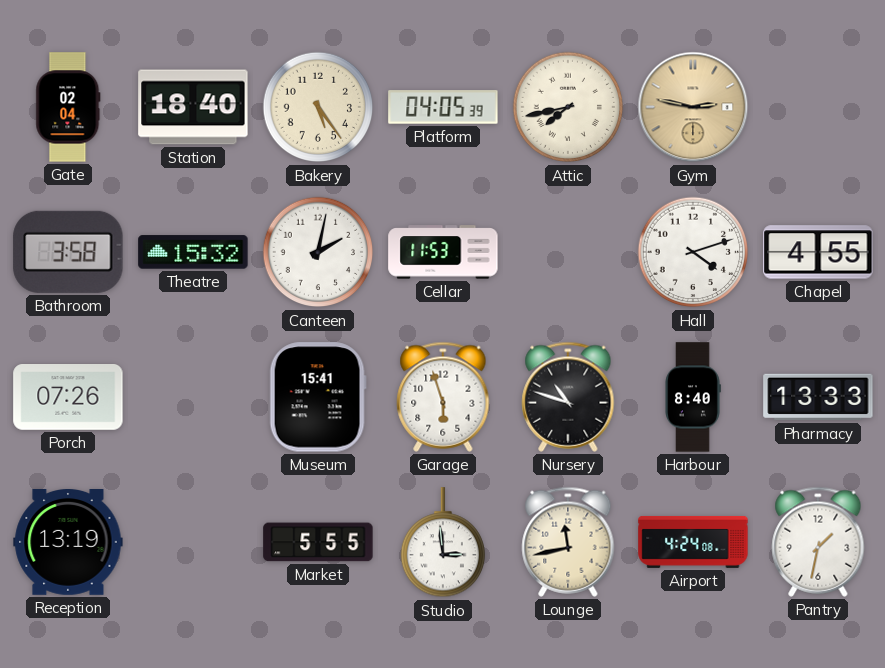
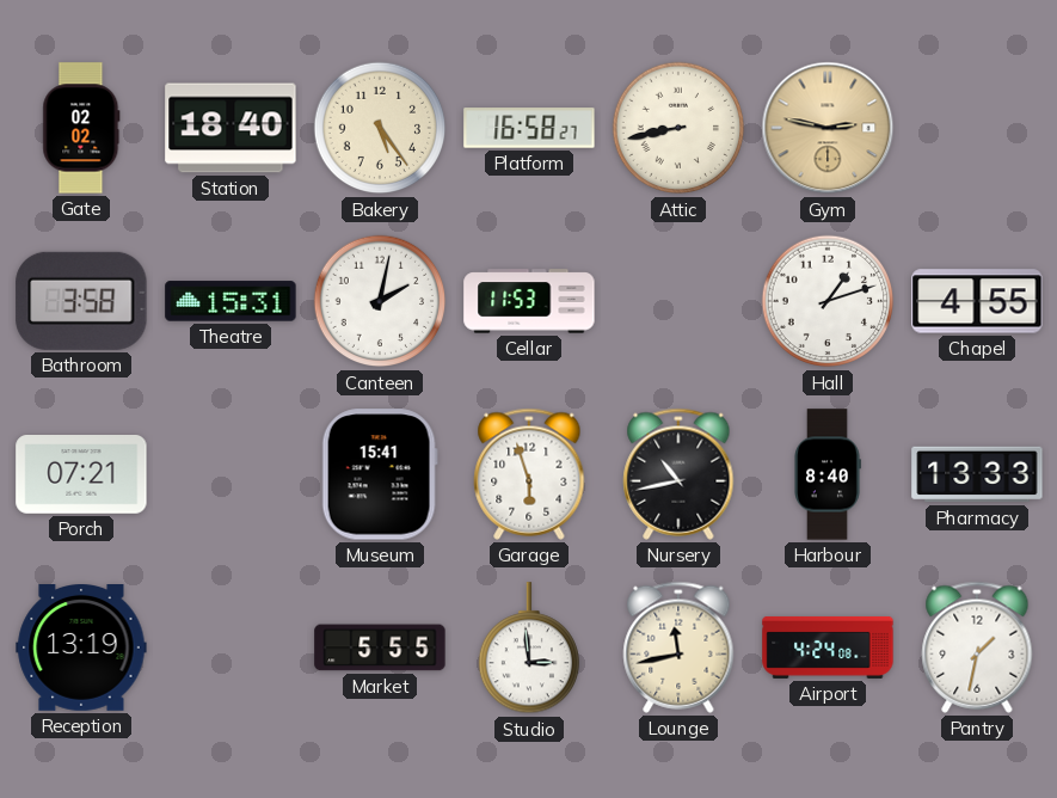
Gate: 02:04 -> 02:02
Platform: 04:05 -> 16:58
Attic: 7:43 -> 8:43
Theatre: 15:32 -> 15:31
Hall: 4:12 -> 1:12
Porch: 07:26 -> 07:21
Nursery: 10:48 -> 10:43
